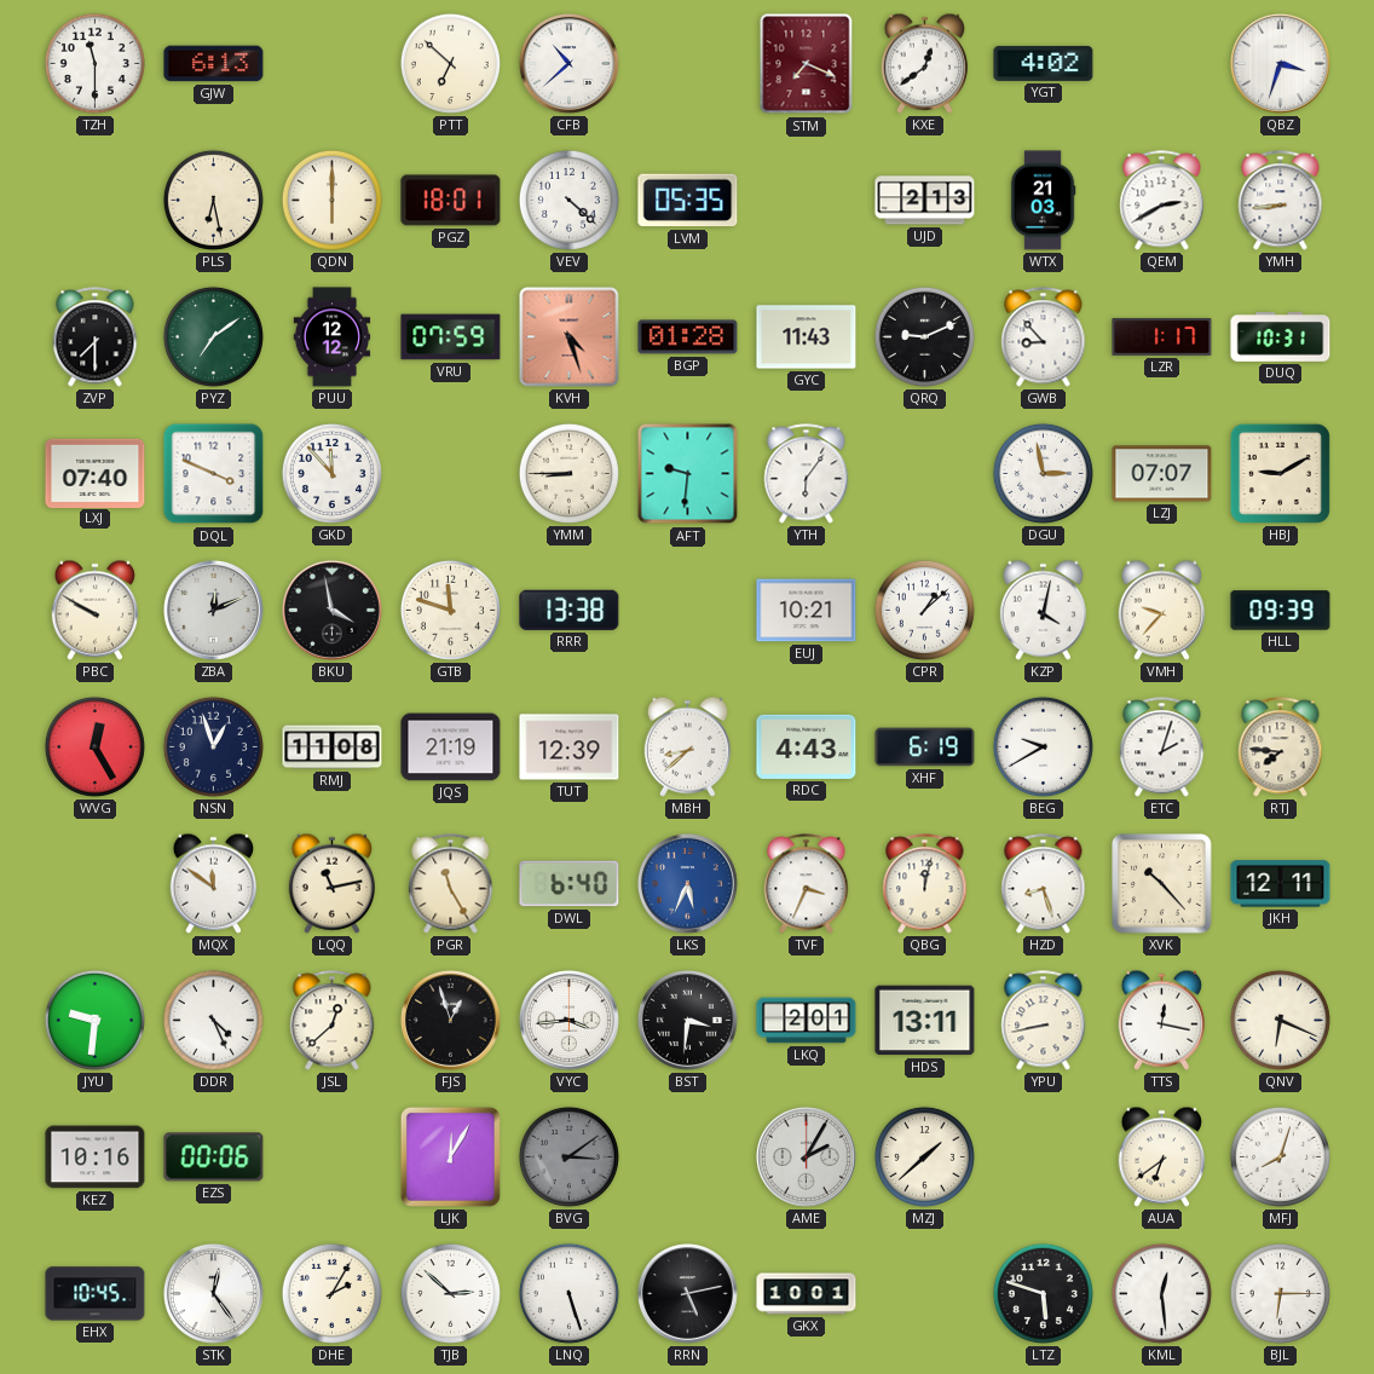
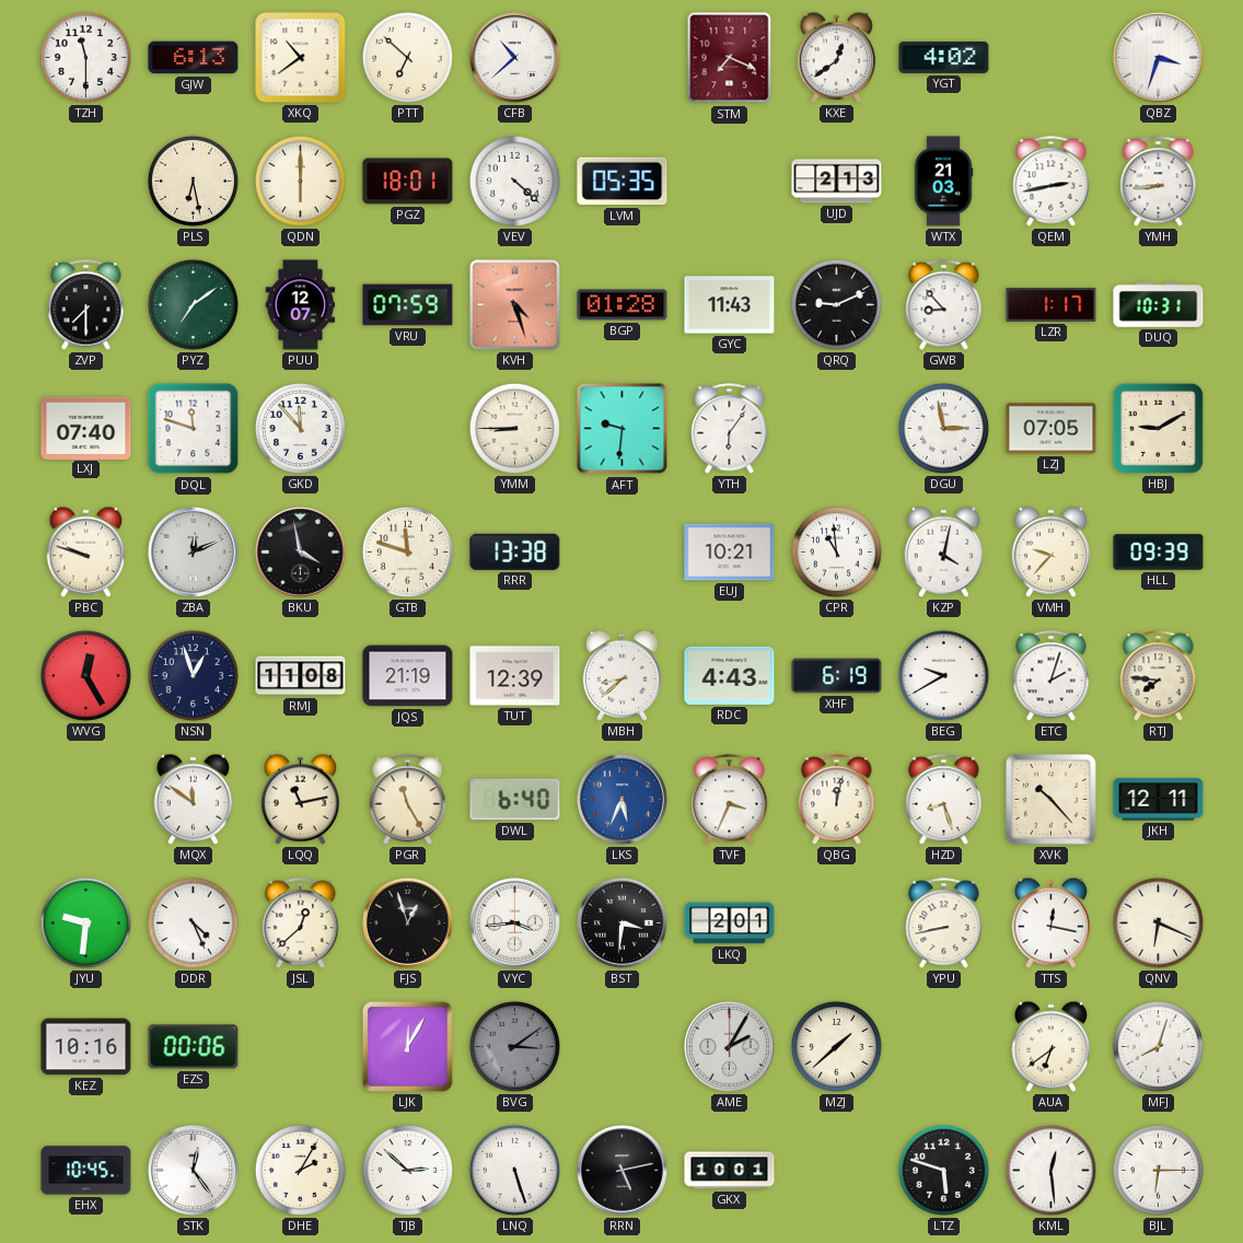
XKQ: none -> 10:39
QEM: 2:40 -> 2:43
PUU: 12:12 -> 12:07
DQL: 3:49 -> 11:48
LZJ: 07:07 -> 07:05
PBC: 9:50 -> 9:48
CPR: 1:08 -> 10:59
HDS: 13:11 -> none
